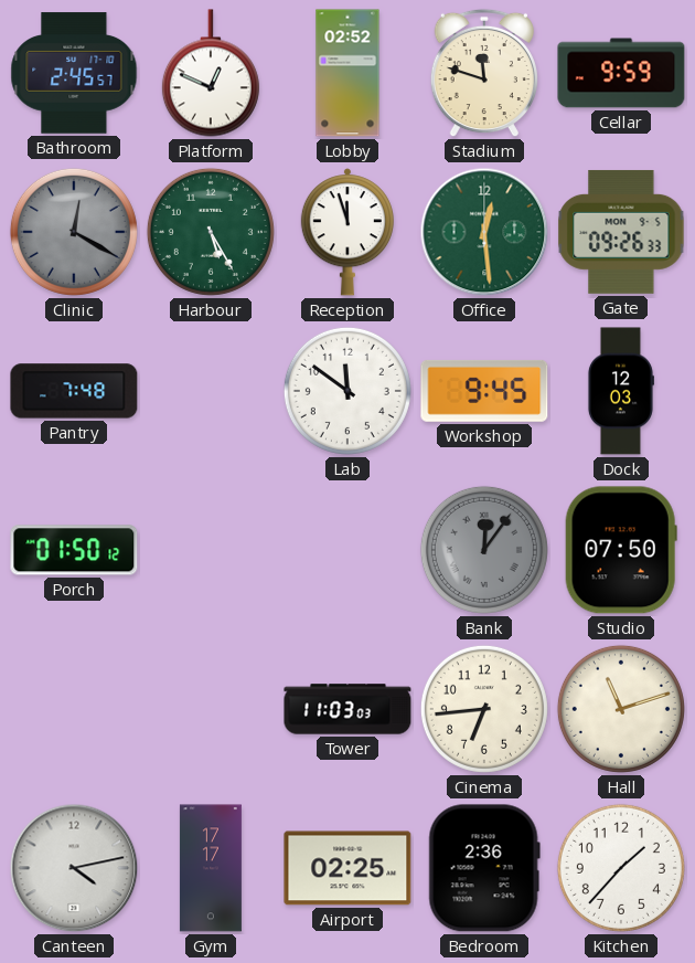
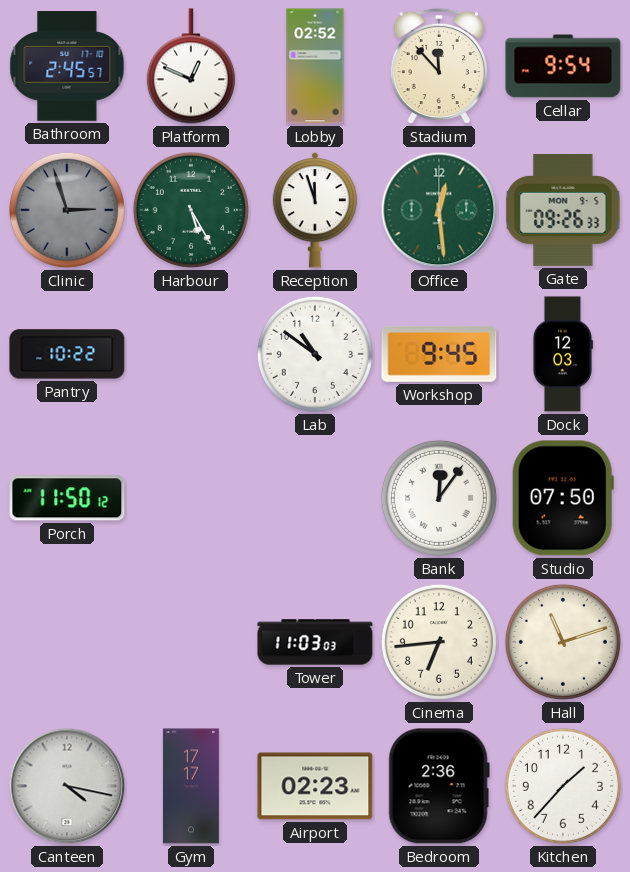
Stadium: 11:48 -> 11:53
Cellar: 9:59 -> 9:54
Clinic: 12:20 -> 2:57
Pantry: 7:48 -> 10:22
Lab: 11:51 -> 10:51
Porch: 01:50 -> 11:50
Bank dial: grey -> white
Canteen: 4:13 -> 4:17
Airport: 02:25 -> 02:23
